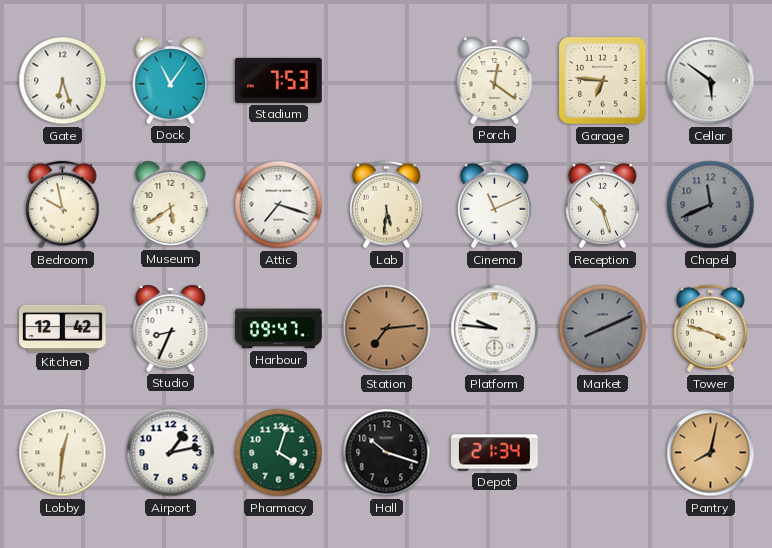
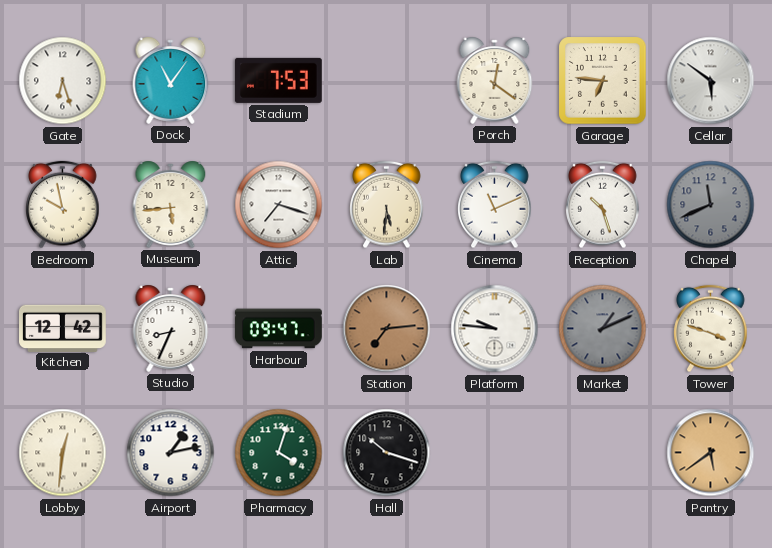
Museum: 5:39 -> 5:44
Market: 8:11 -> 1:11
Depot: 21:34 -> none
Pantry: 8:02 -> 5:39
